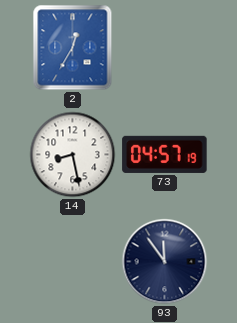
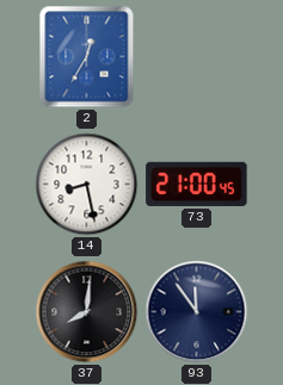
73: 04:57 -> 21:00
37: none -> 8:01
